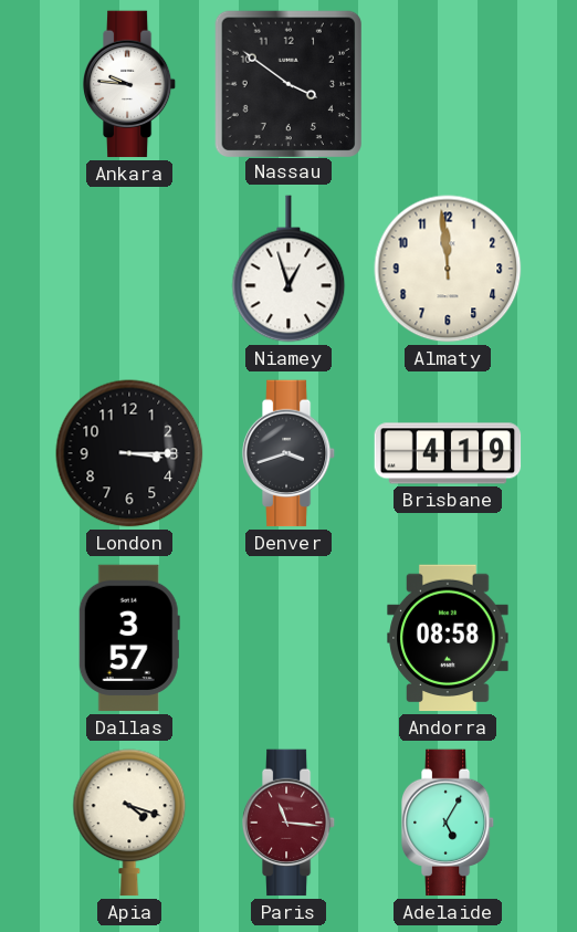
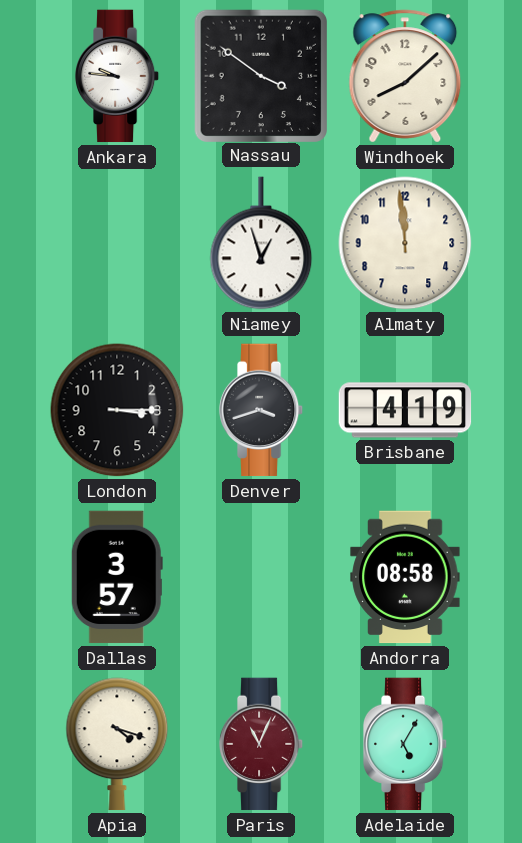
Windhoek: none -> 8:08
Paris: 11:16 -> 11:04
